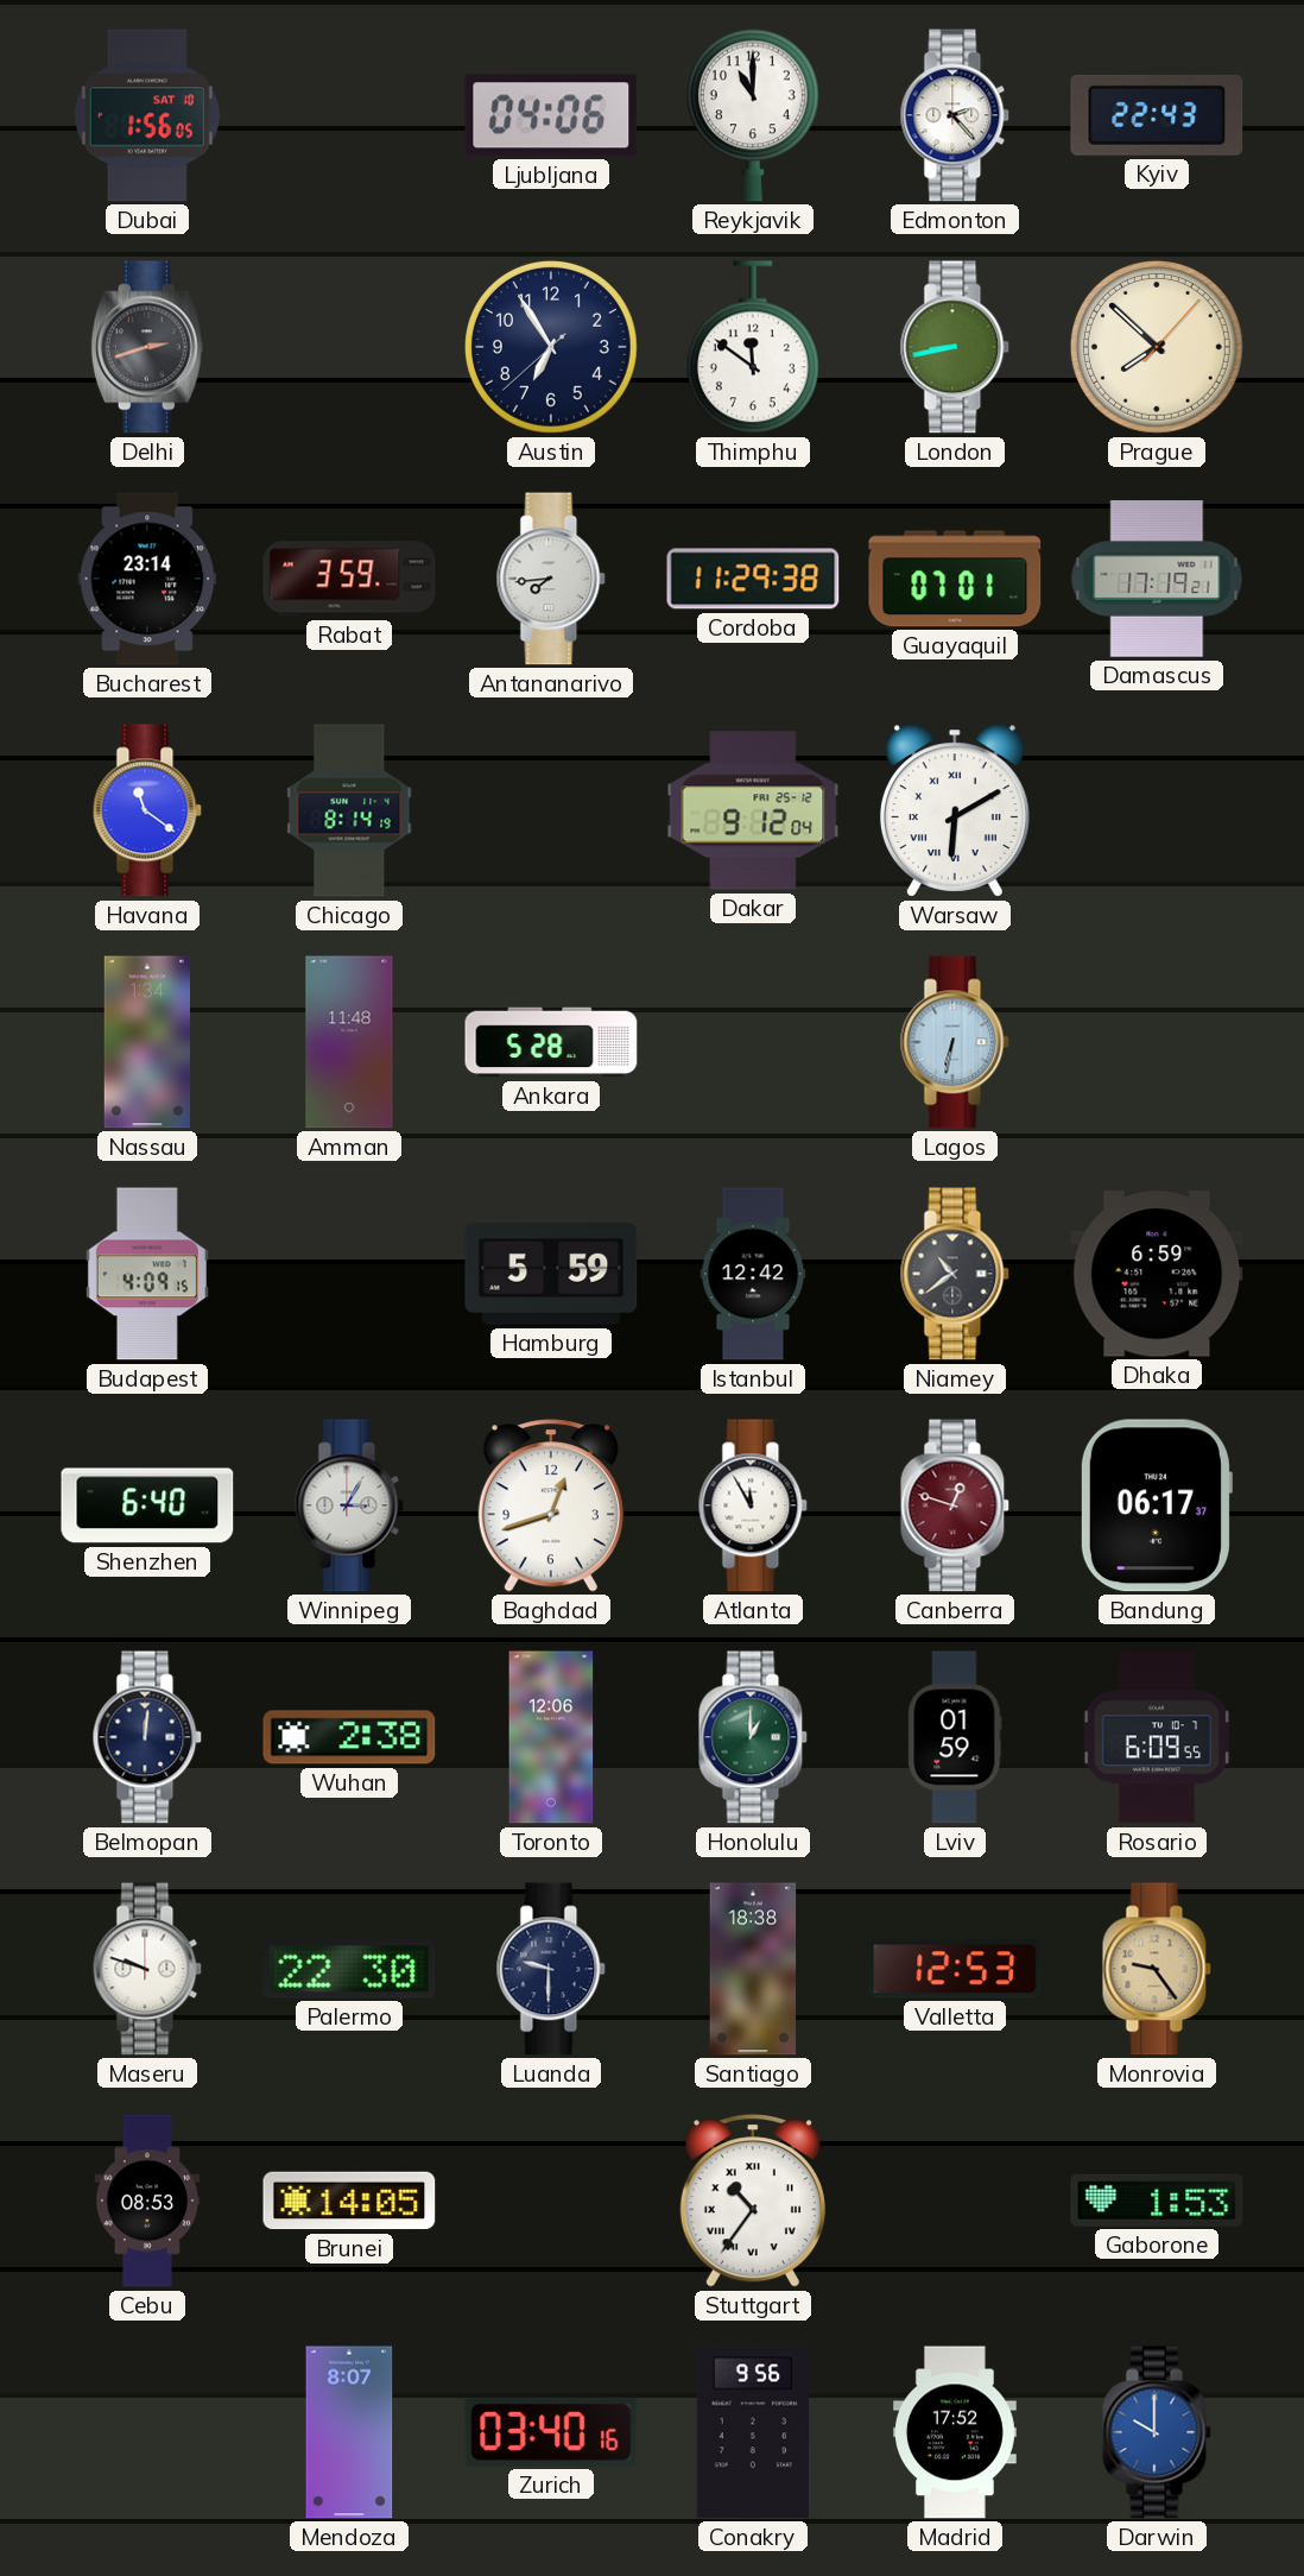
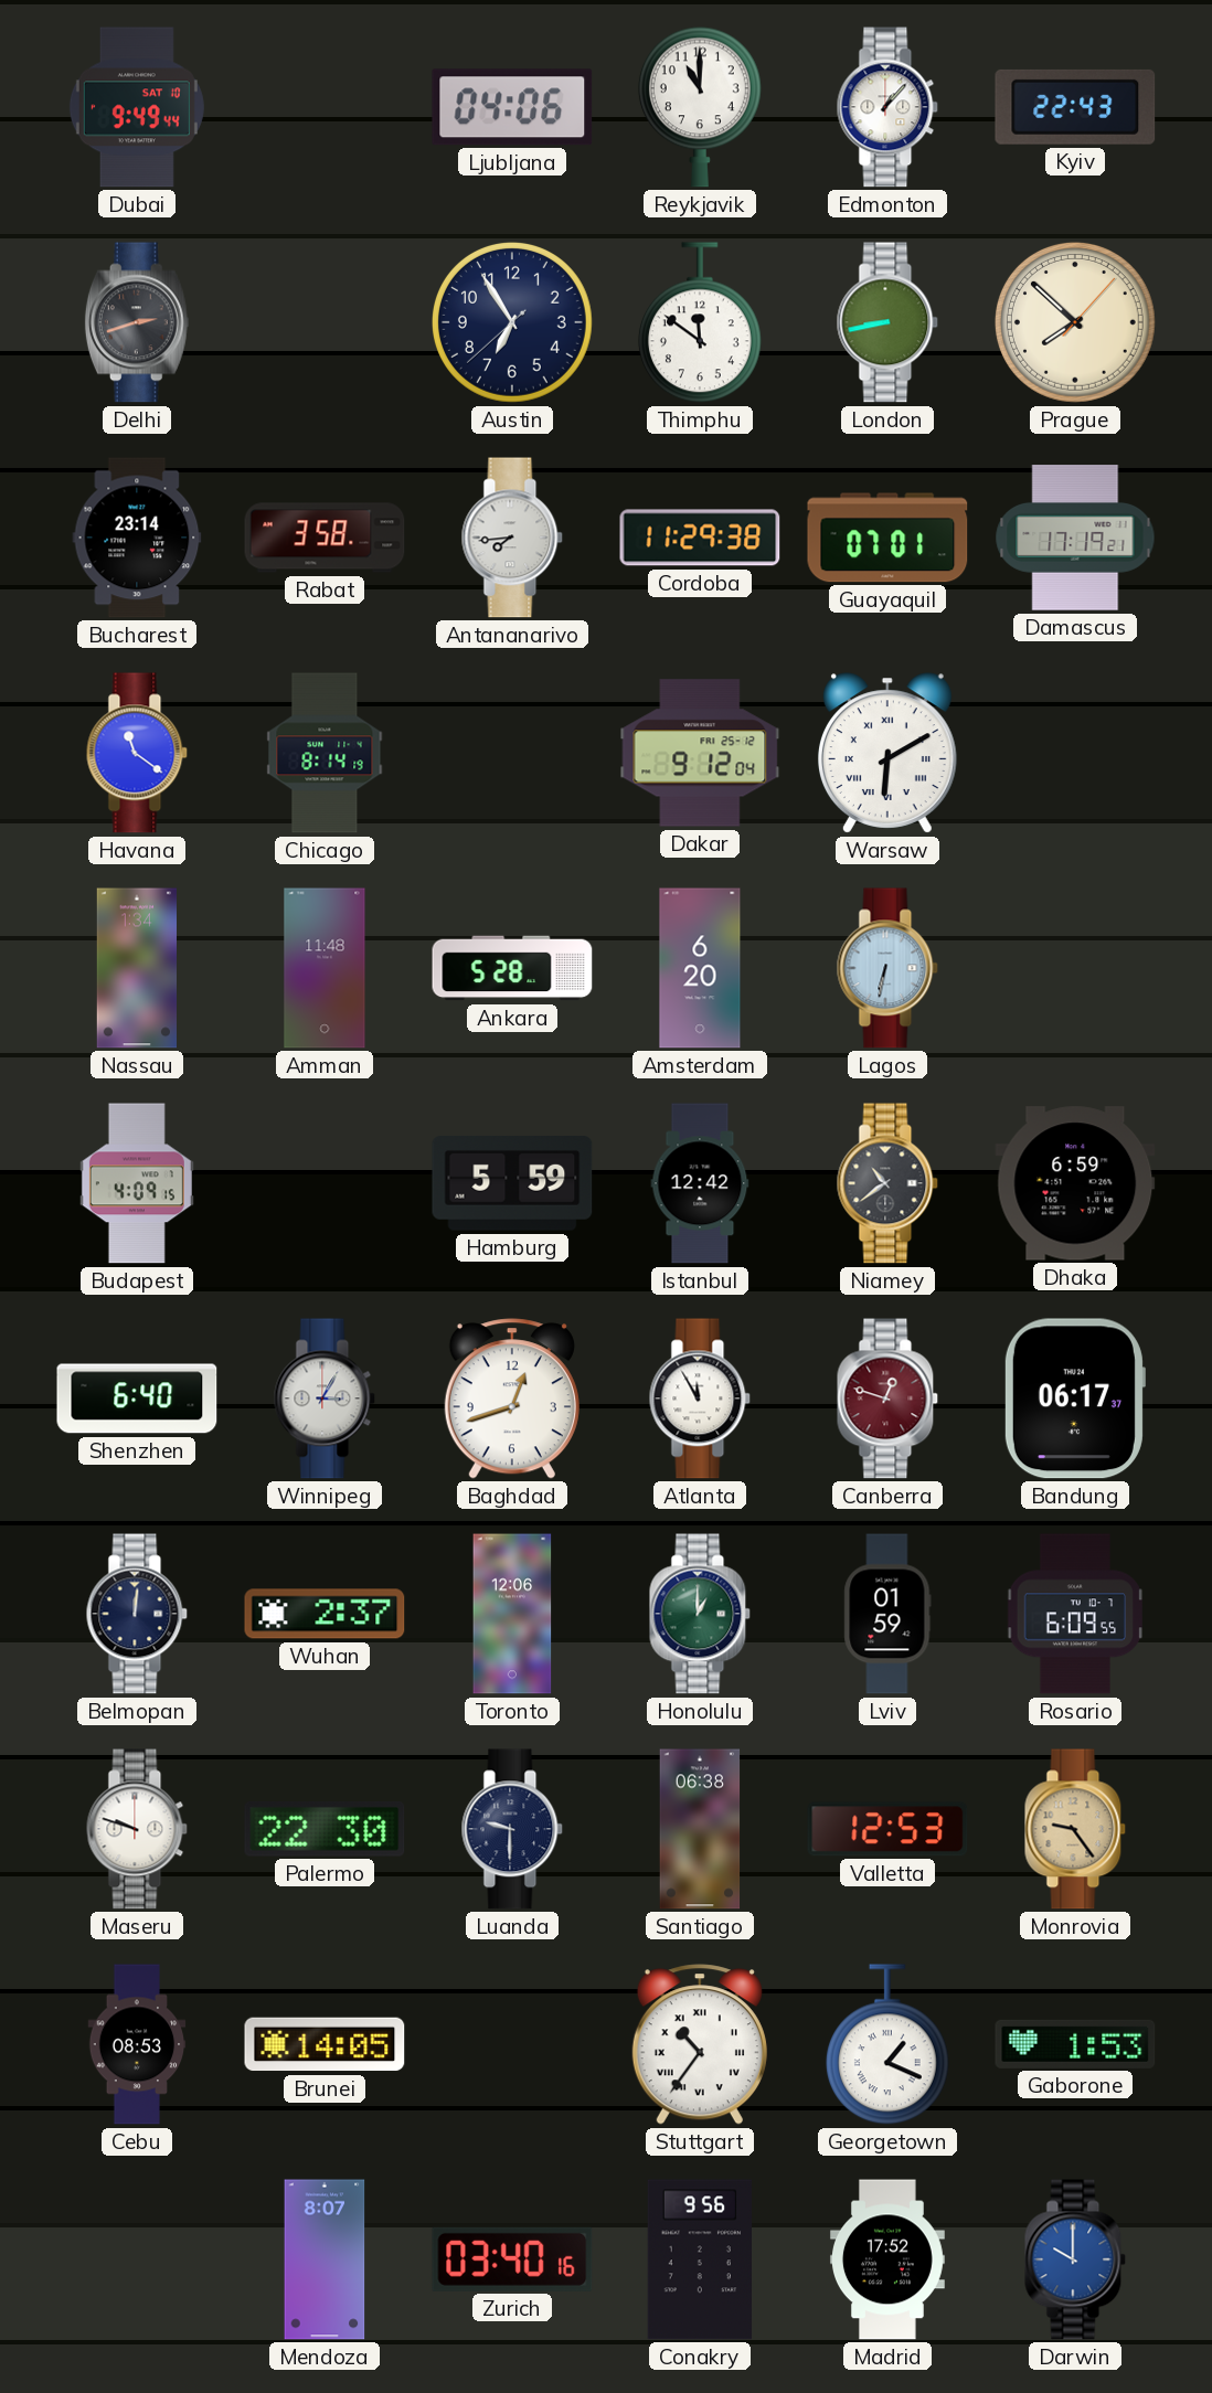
Dubai: 1:56 -> 9:49
Edmonton: 2:23 -> 1:07
Rabat: 3:59 -> 3:58
Amsterdam: none -> 6:20
Wuhan: 2:38 -> 2:37
Santiago: 18:38 -> 06:38
Georgetown: none -> 1:19
